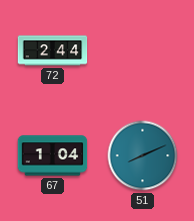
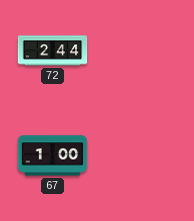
67: 1:04 -> 1:00
51: 8:11 -> none
